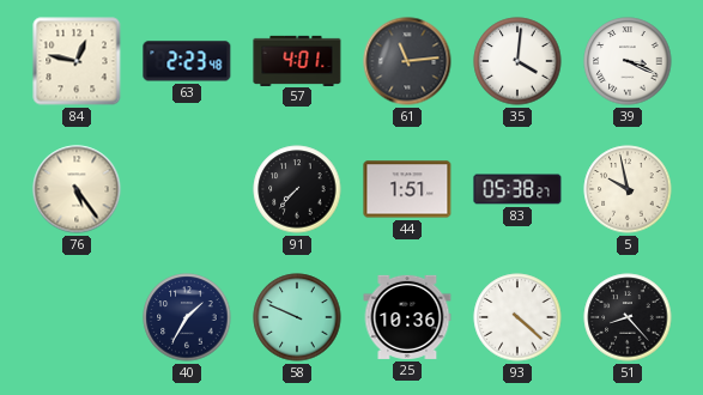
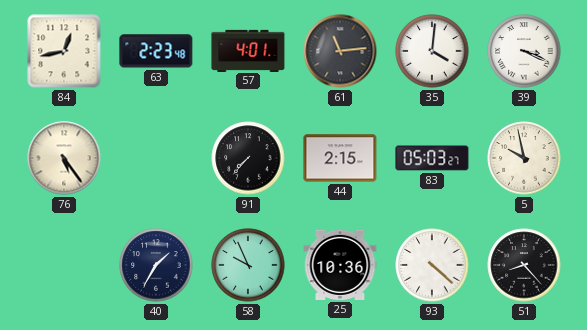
84: 12:47 -> 12:43
44: 1:51 -> 2:15
83: 05:38 -> 05:03
58: 9:49 -> 9:56
